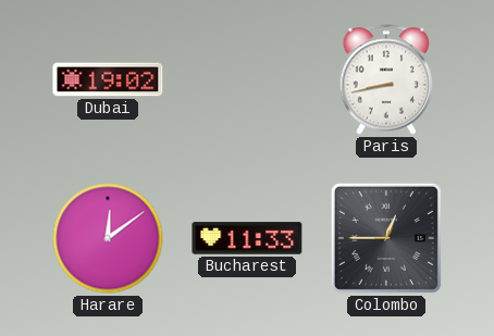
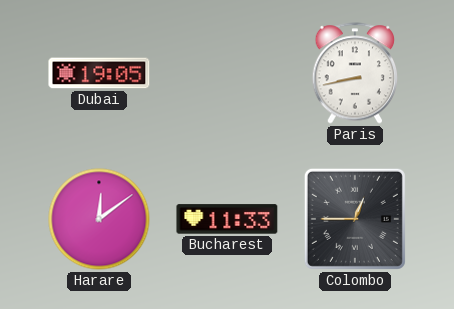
Dubai: 19:02 -> 19:05
